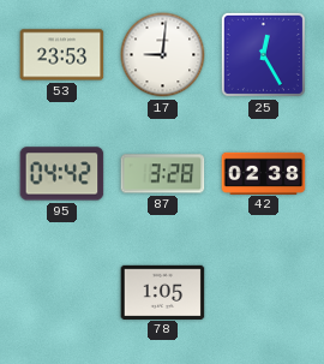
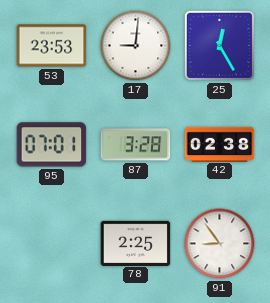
95: 04:42 -> 07:01
78: 1:05 -> 2:25
91: none -> 8:54
